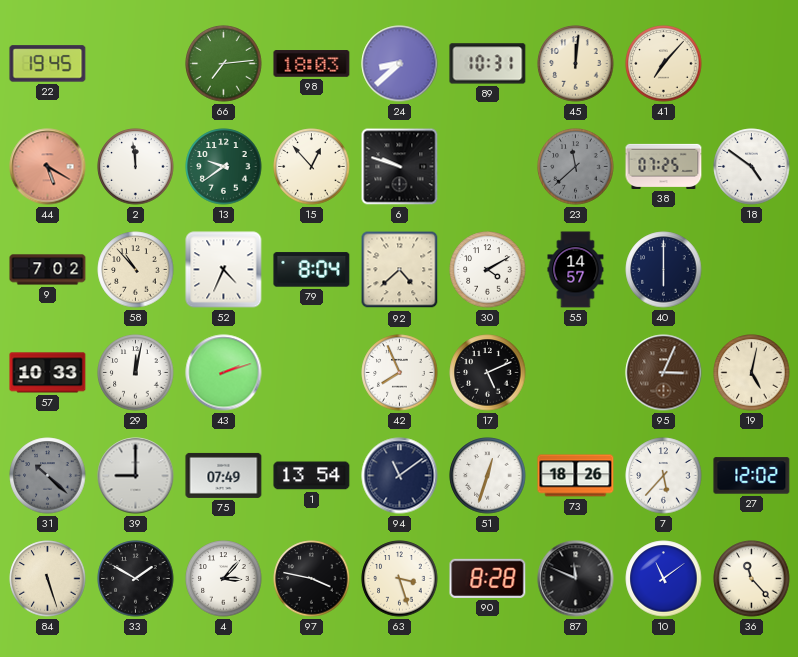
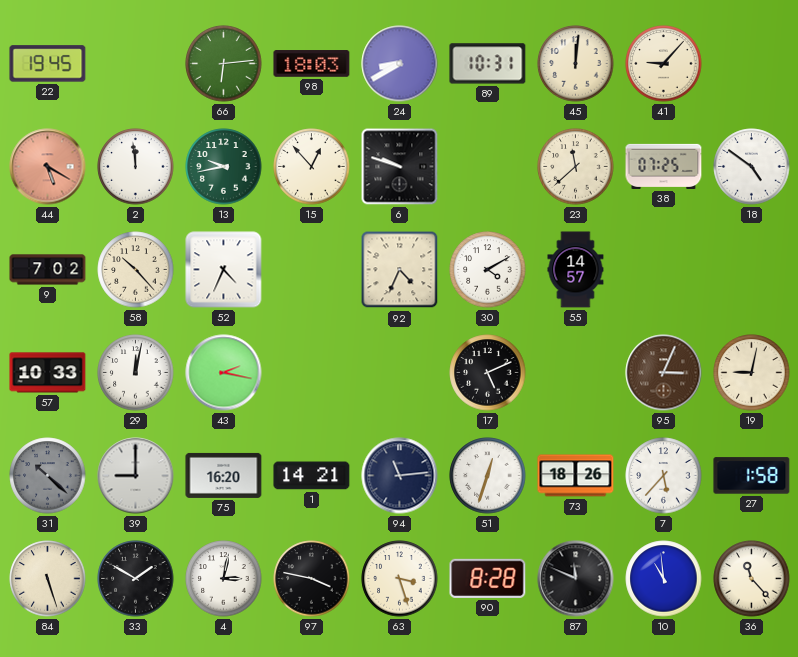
66: 7:14 -> 6:14
24: 8:38 -> 8:40
41: 7:07 -> 9:07
13: 9:39 -> 9:43
23 dial: grey -> cream
58: 10:53 -> 10:23
79: 8:04 -> none
92: 4:38 -> 4:34
40: 6:00 -> none
43: 2:12 -> 2:17
42: 7:56 -> none
19: 5:02 -> 9:02
75: 07:49 -> 16:20
1: 13:54 -> 14:21
94: 11:09 -> 11:14
27: 12:02 -> 1:58
4: 3:07 -> 3:02
10: 11:09 -> 10:59
